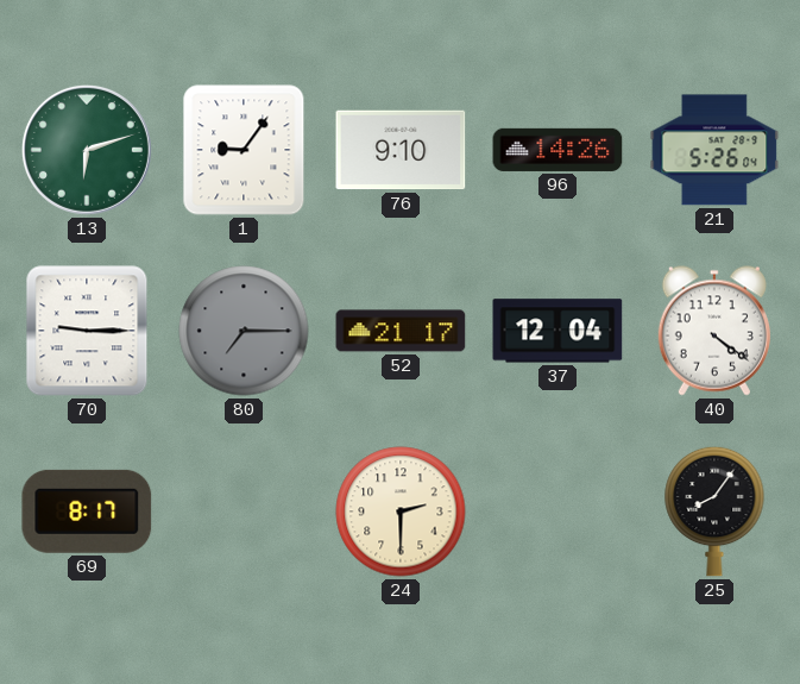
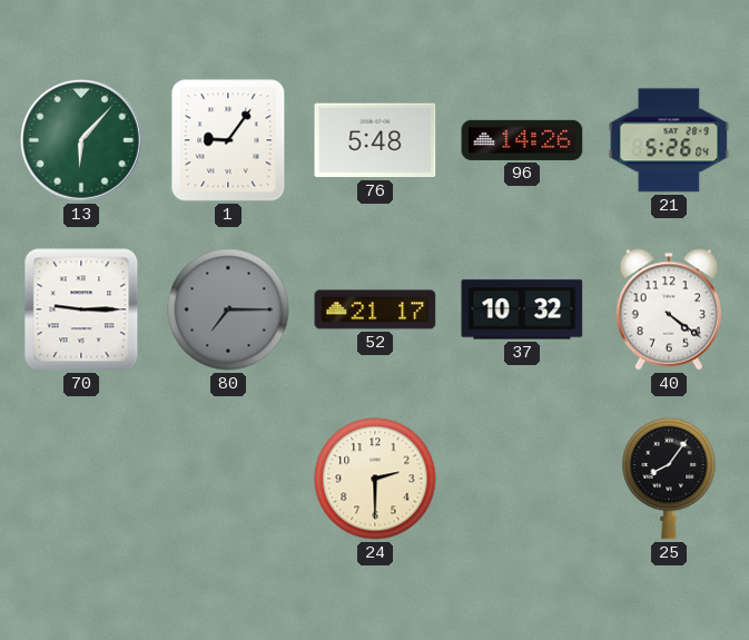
13: 6:12 -> 6:07
76: 9:10 -> 5:48
37: 12:04 -> 10:32
69: 8:17 -> none
